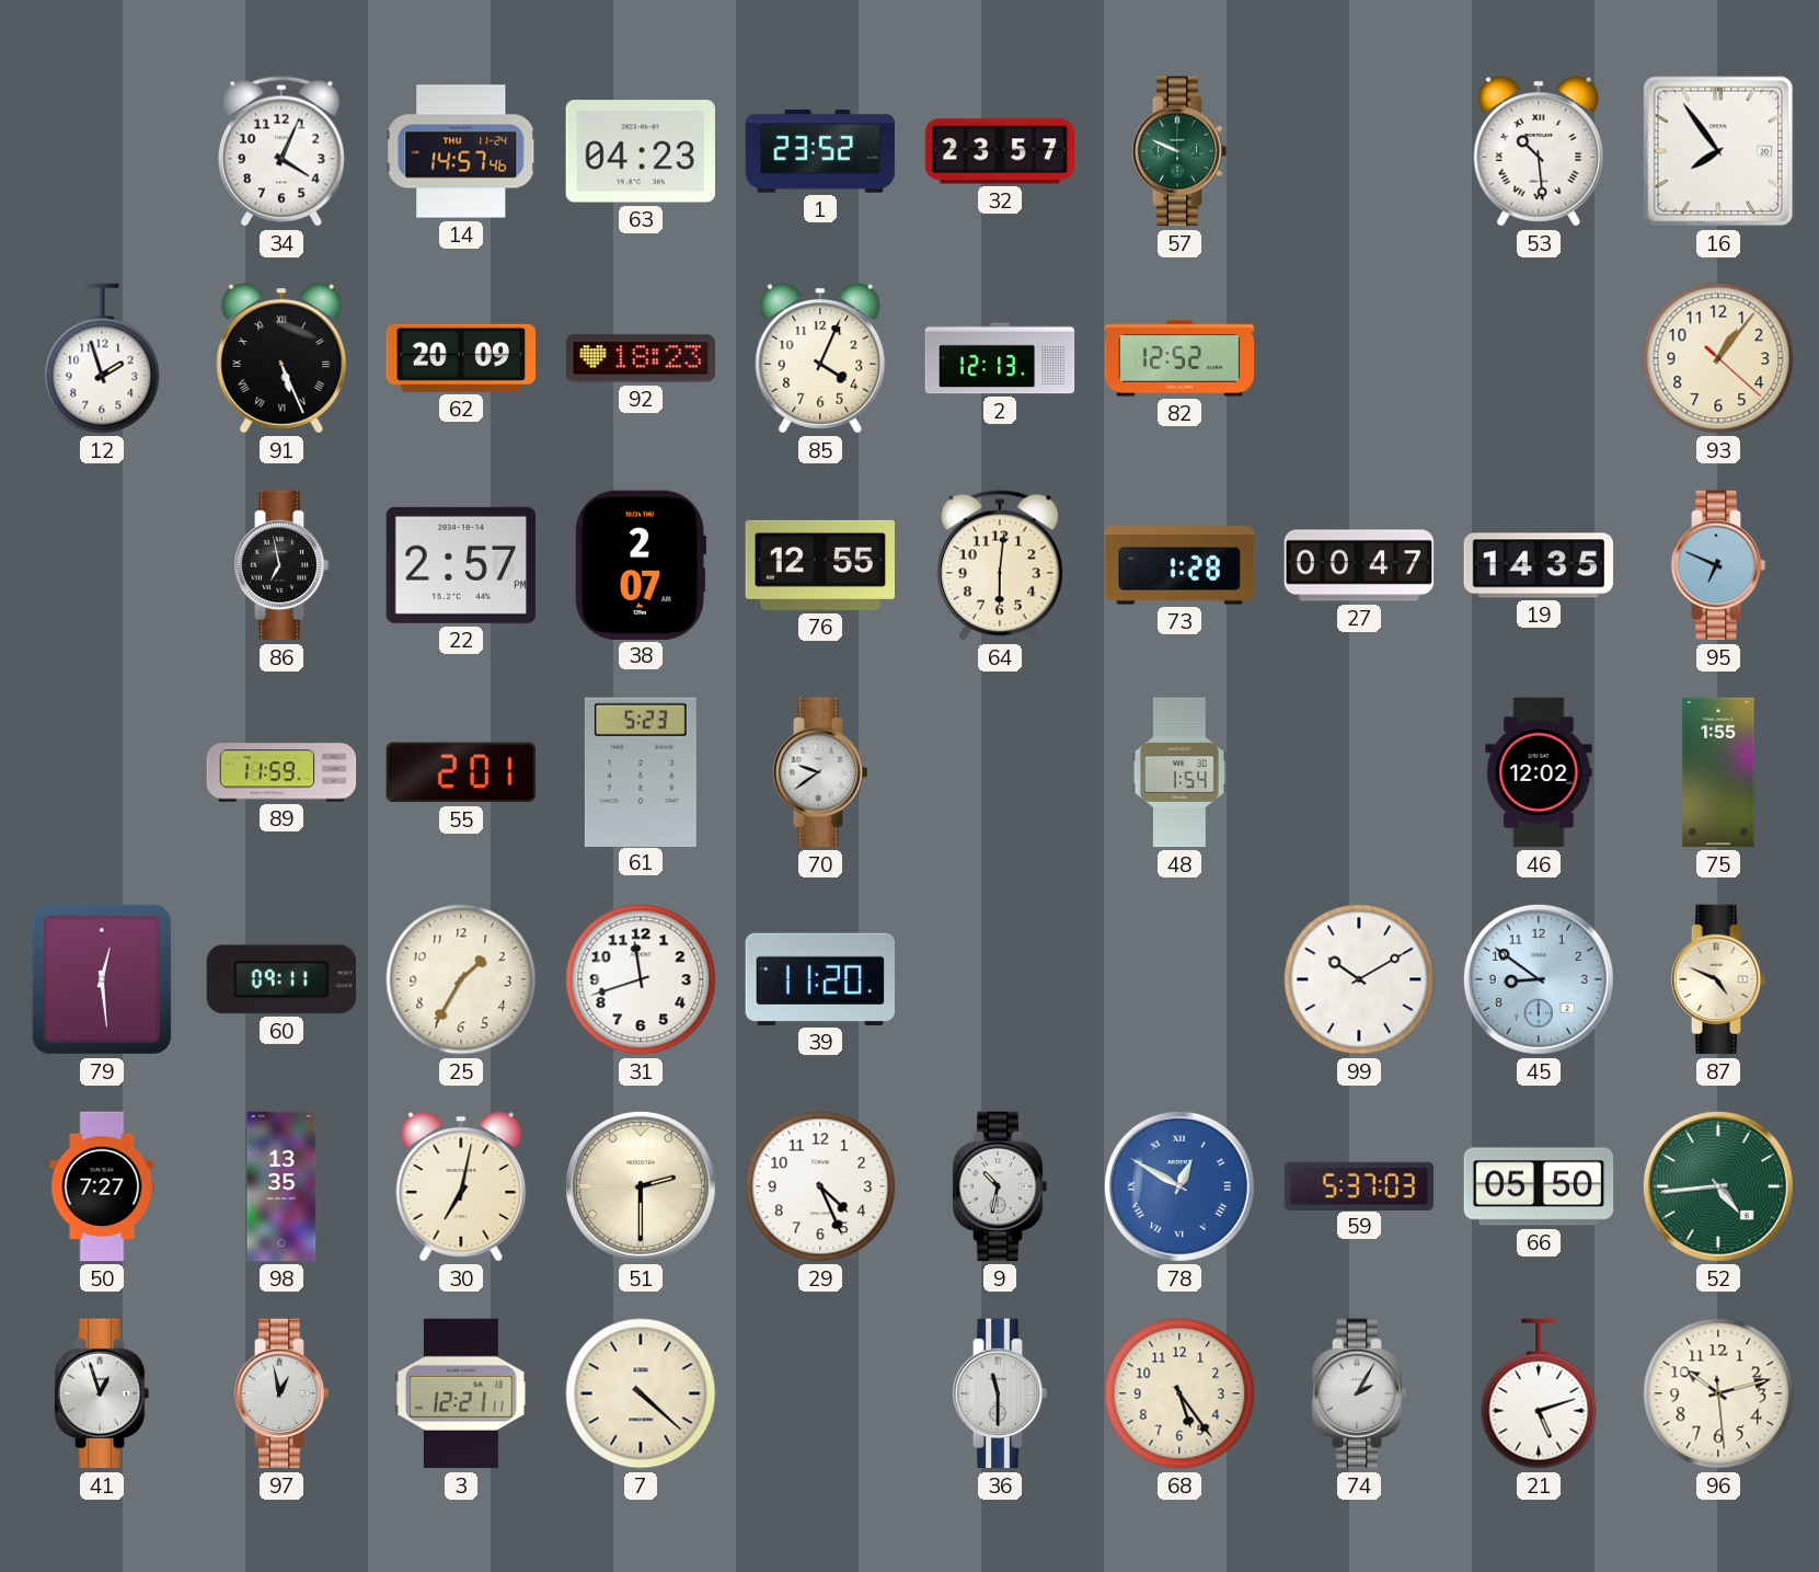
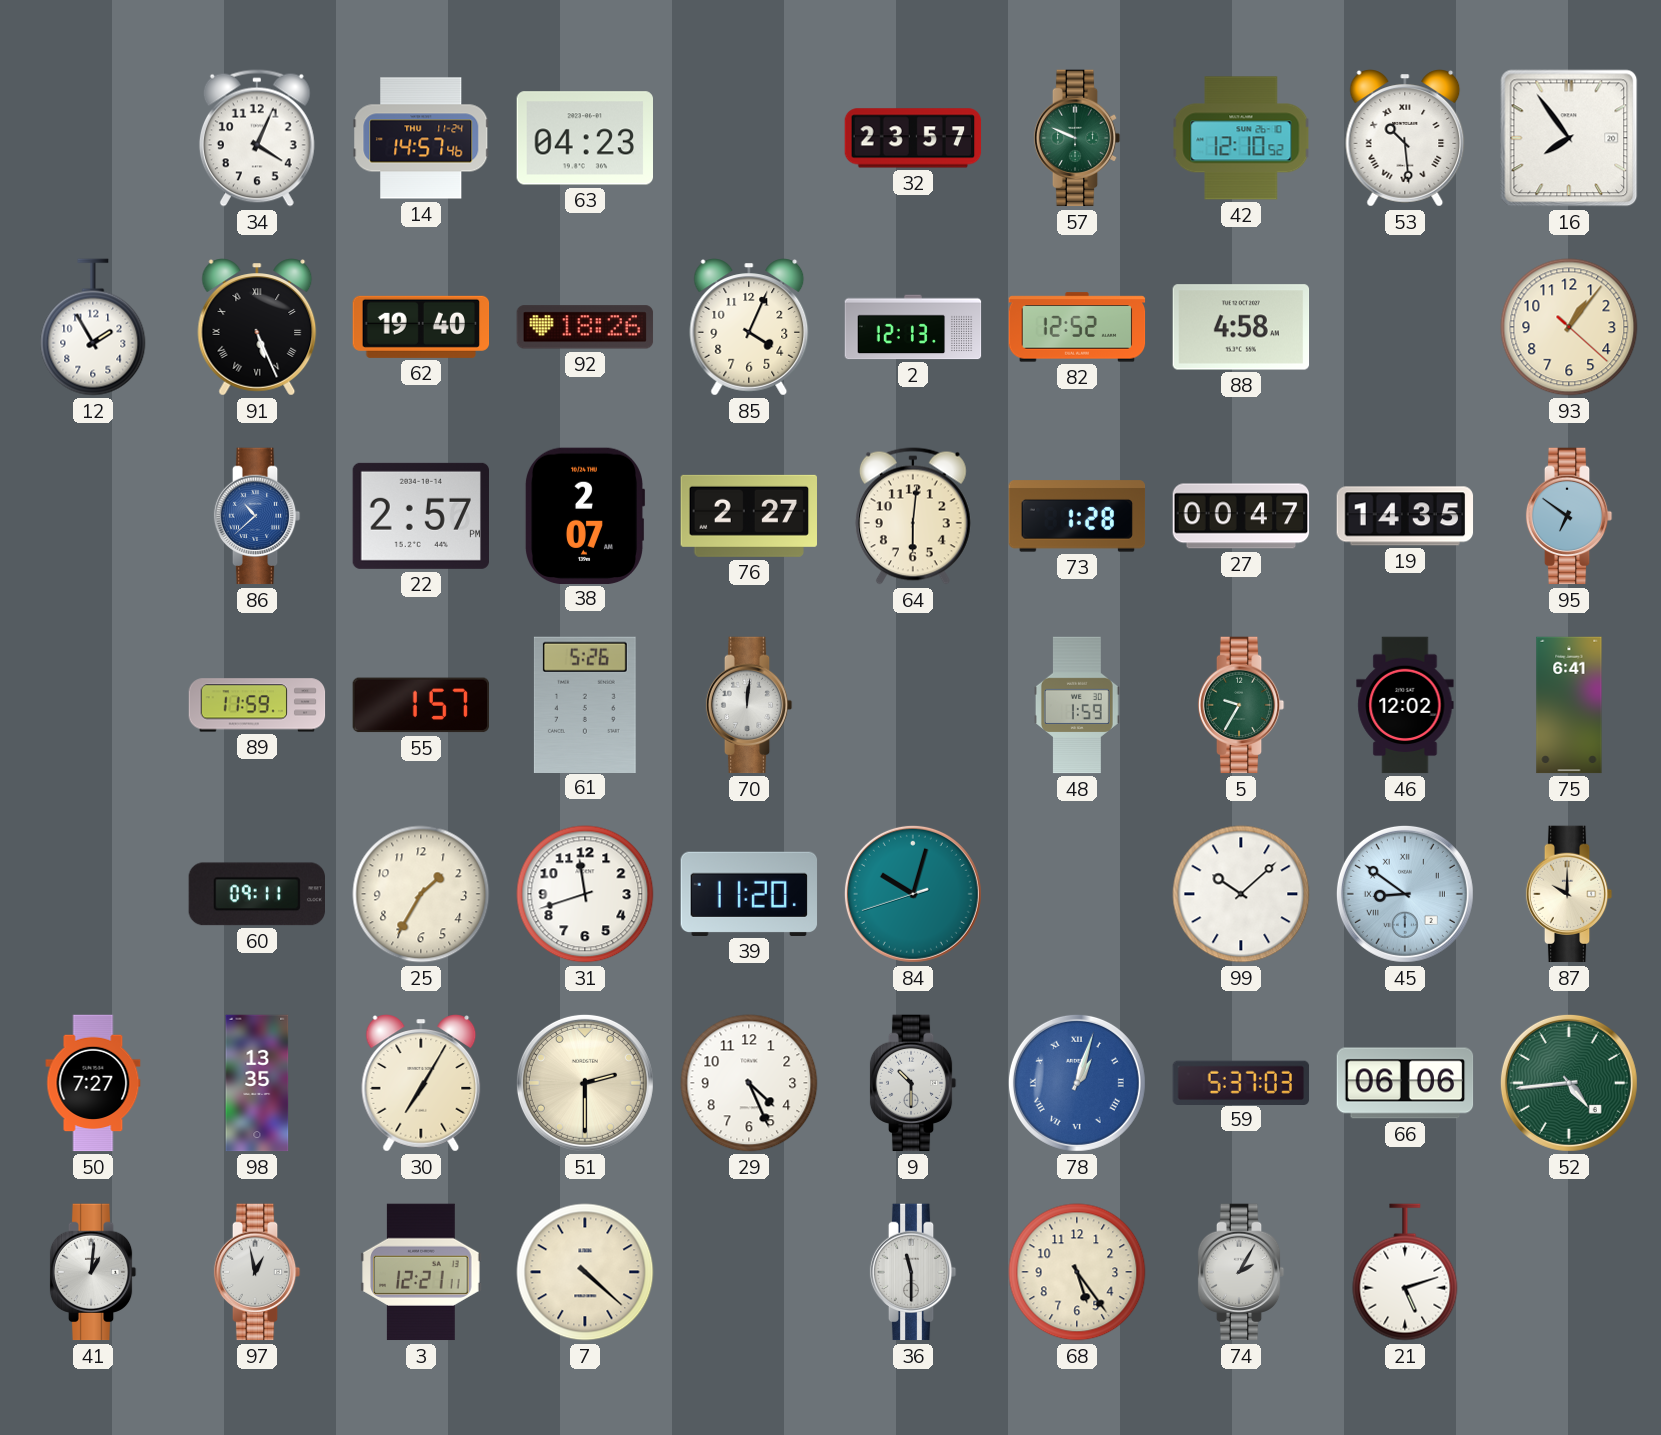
1: 23:52 -> none
42: none -> 12:10
12: 1:57 -> 1:55
62: 20:09 -> 19:40
92: 18:23 -> 18:26
88: none -> 4:58
86: 6:58 -> 10:38
86 dial: black -> blue
76: 12:55 -> 2:27
95: 6:49 -> 6:51
55: 2:01 -> 1:57
61: 5:23 -> 5:26
70: 9:39 -> 12:01
48: 1:54 -> 1:59
5: none -> 9:35
75: 1:55 -> 6:41
79: 12:29 -> none
84: none -> 10:02
99: 10:10 -> 10:08
45 numerals: Arabic -> Roman
87: 4:49 -> 10:00
30: 7:02 -> 7:05
9: 10:32 -> 10:30
78: 12:50 -> 1:03
66: 05:50 -> 06:06
41: 12:57 -> 1:01
96: 10:12 -> none
